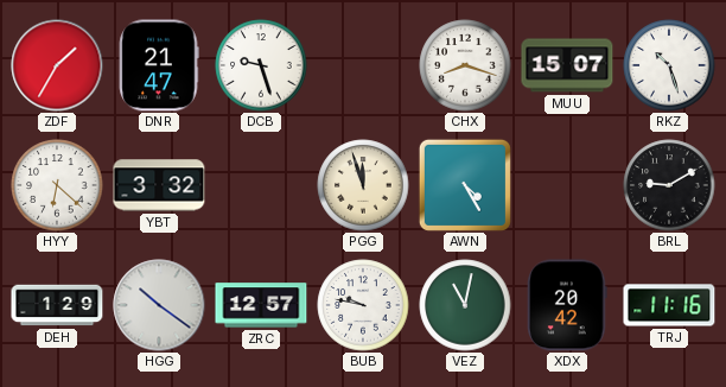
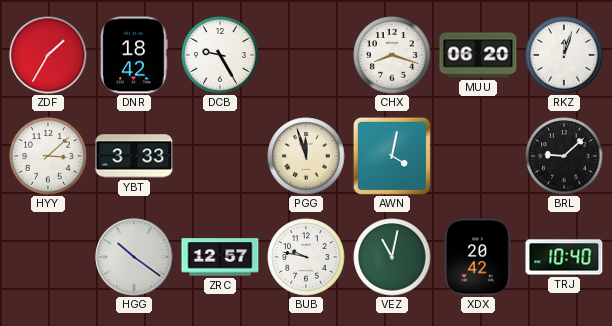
DNR: 21:47 -> 18:42
DCB: 9:27 -> 9:25
MUU: 15:07 -> 06:20
RKZ: 10:27 -> 12:03
HYY: 6:22 -> 3:08
YBT: 3:32 -> 3:33
AWN: 4:25 -> 4:02
BRL: 9:10 -> 9:08
DEH: 1:29 -> none
TRJ: 11:16 -> 10:40
